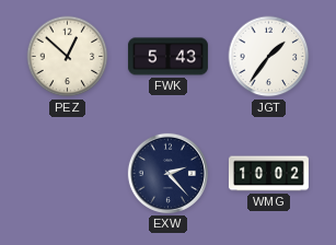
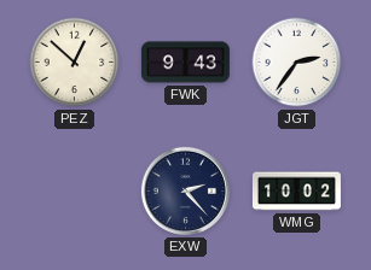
FWK: 5:43 -> 9:43
JGT: 1:36 -> 2:36
